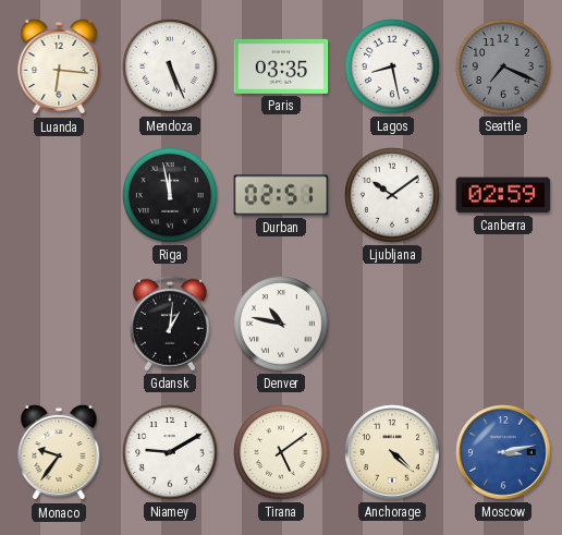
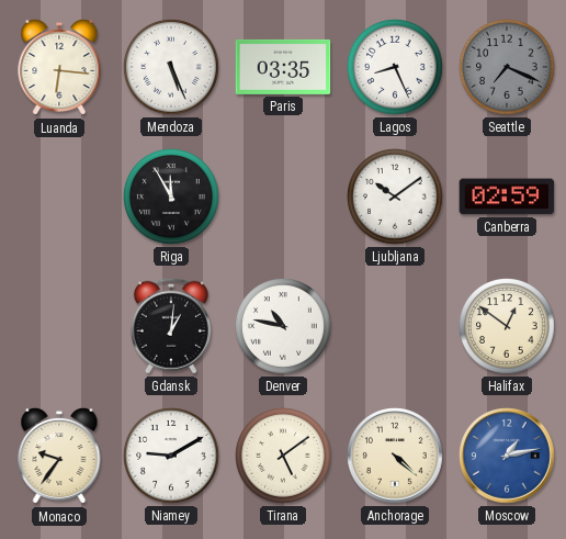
Lagos: 8:28 -> 8:26
Riga: 11:58 -> 11:55
Durban: 02:51 -> none
Halifax: none -> 12:51
Moscow: 3:13 -> 1:13
